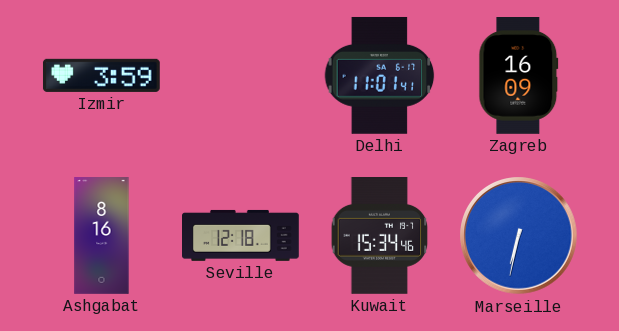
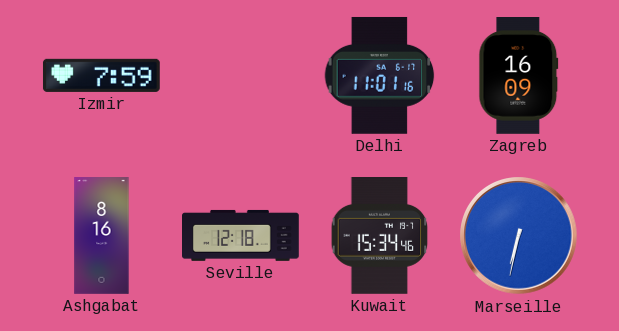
Izmir: 3:59 -> 7:59
Delhi: 11:01:41 -> 11:01:16
